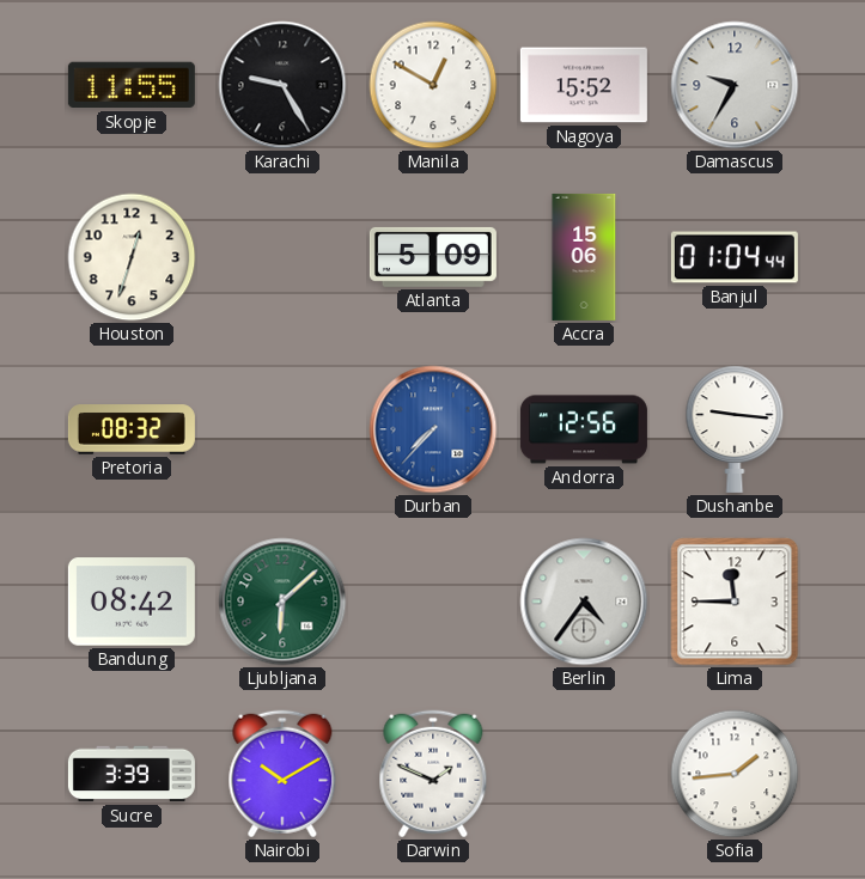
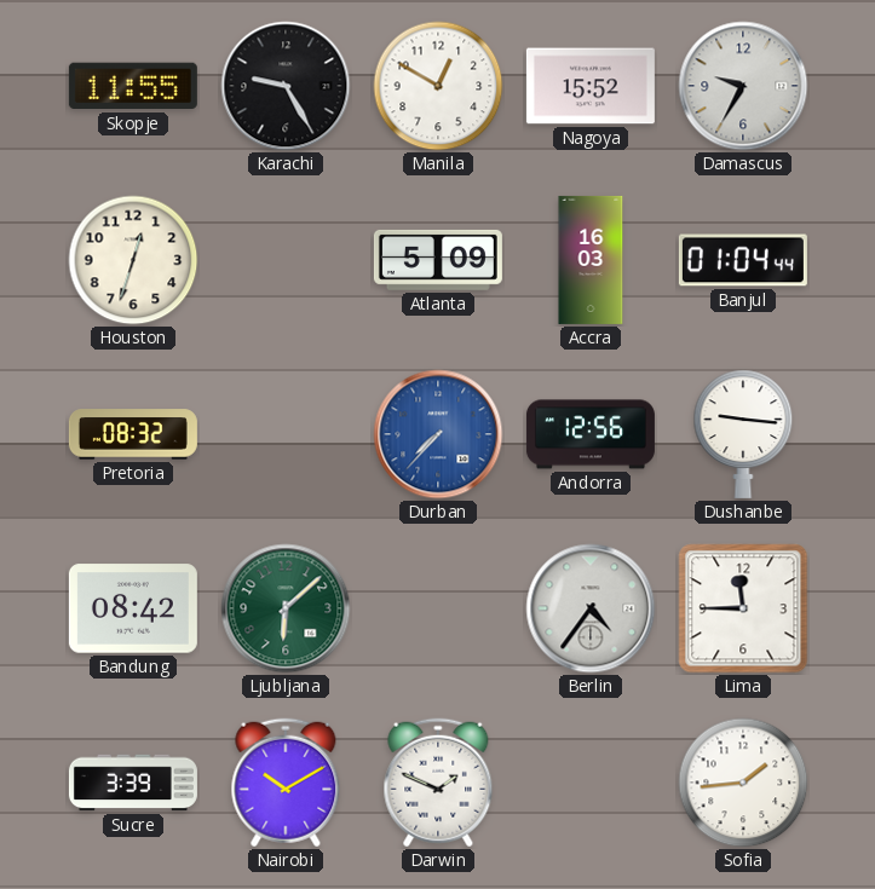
Accra: 15:06 -> 16:03
